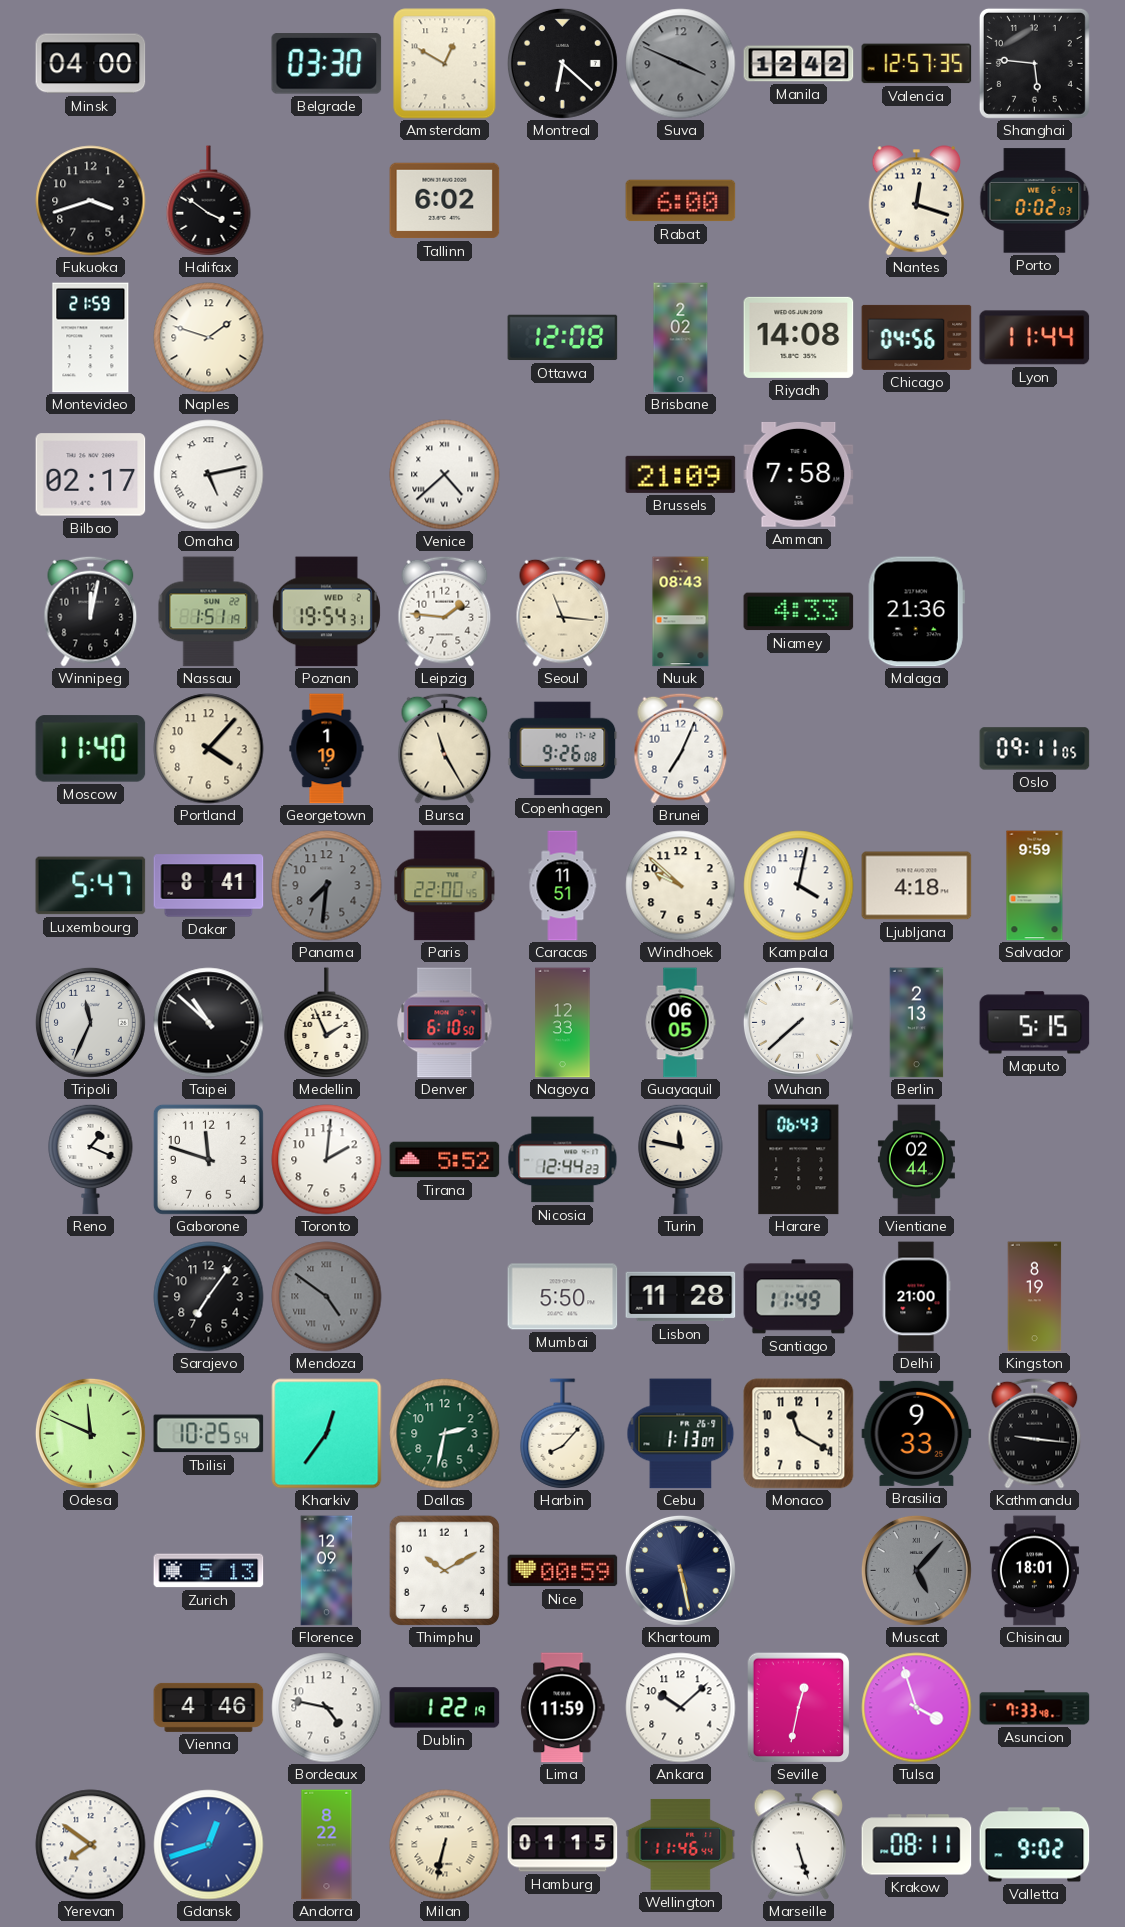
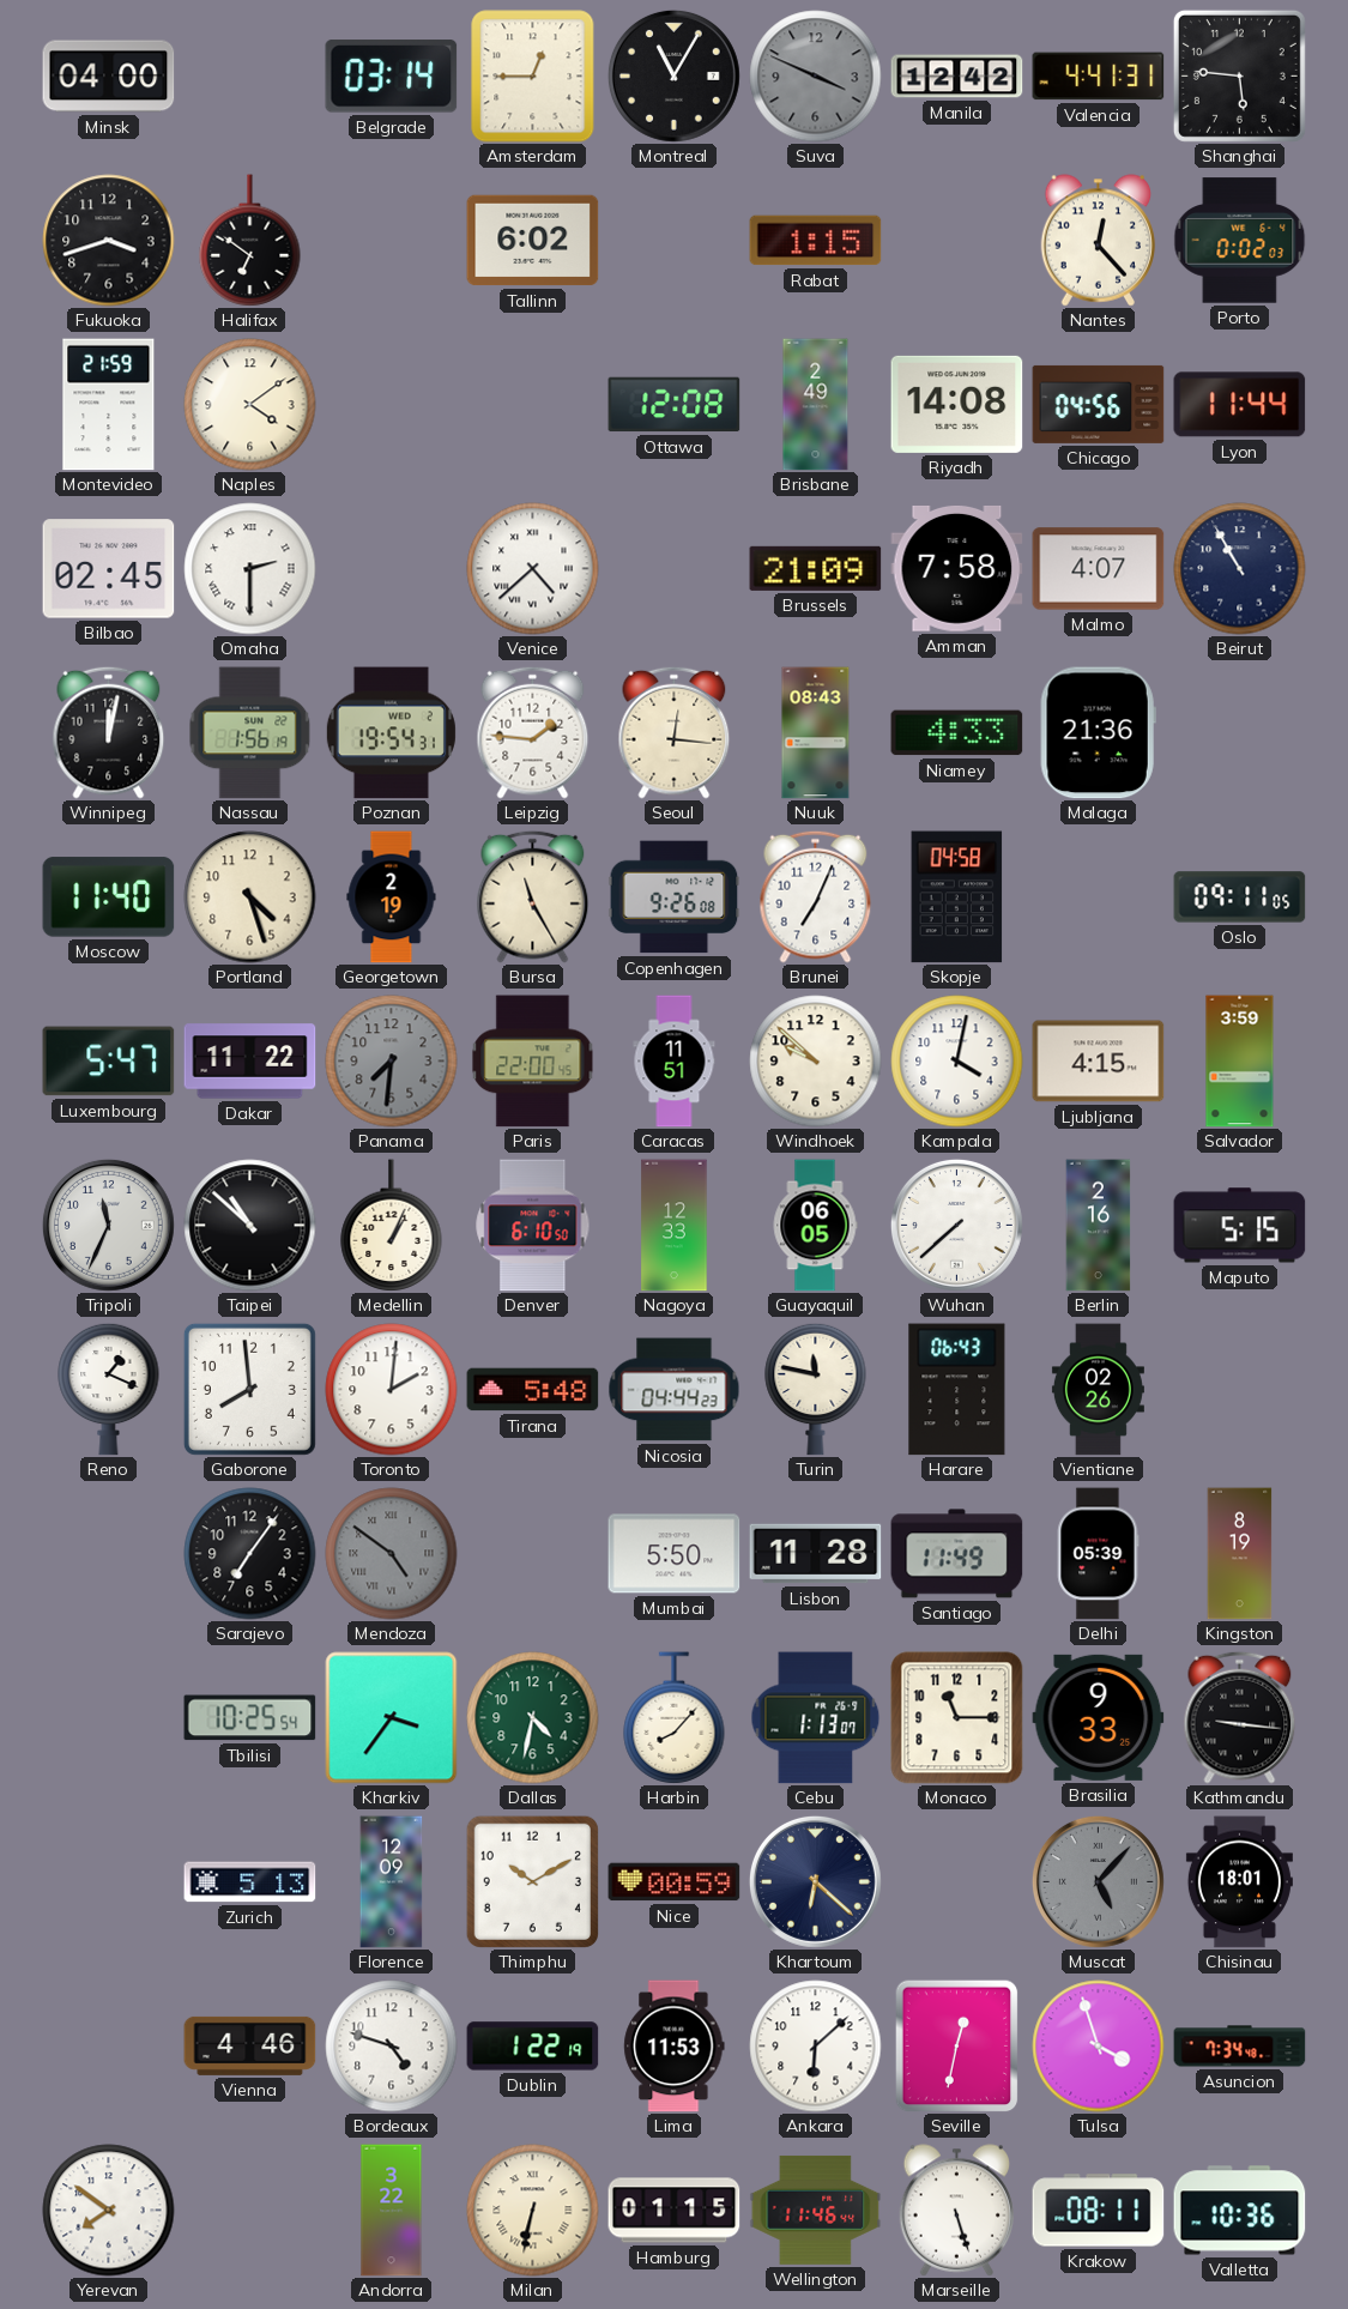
Belgrade: 03:30 -> 03:14
Amsterdam: 12:50 -> 12:45
Montreal: 6:22 -> 11:05
Valencia: 12:57 -> 4:41
Halifax: 3:51 -> 6:51
Rabat: 6:00 -> 1:15
Nantes: 12:18 -> 12:23
Naples: 1:48 -> 4:09
Brisbane: 2:02 -> 2:49
Bilbao: 02:17 -> 02:45
Omaha: 5:13 -> 2:30
Malmo: none -> 4:07
Beirut: none -> 10:55
Nassau: 1:51 -> 1:56
Seoul: 11:16 -> 12:16
Portland: 4:07 -> 4:27
Georgetown: 1:19 -> 2:19
Skopje: none -> 04:58
Dakar: 8:41 -> 11:22
Ljubljana: 4:18 -> 4:15
Salvador: 9:59 -> 3:59
Medellin: 1:56 -> 1:04
Berlin: 2:13 -> 2:16
Gaborone: 11:48 -> 7:59
Tirana: 5:52 -> 5:48
Nicosia: 12:44 -> 04:44
Vientiane: 02:44 -> 02:26
Delhi: 21:00 -> 05:39
Odesa: 11:49 -> none
Kharkiv: 12:36 -> 3:36
Dallas: 2:32 -> 4:32
Monaco: 11:20 -> 11:15
Khartoum: 5:28 -> 6:22
Bordeaux: 4:47 -> 4:48
Lima: 11:59 -> 11:53
Ankara: 10:08 -> 6:08
Asuncion: 7:33 -> 7:34
Gdansk: 12:42 -> none
Andorra: 8:22 -> 3:22
Valletta: 9:02 -> 10:36
